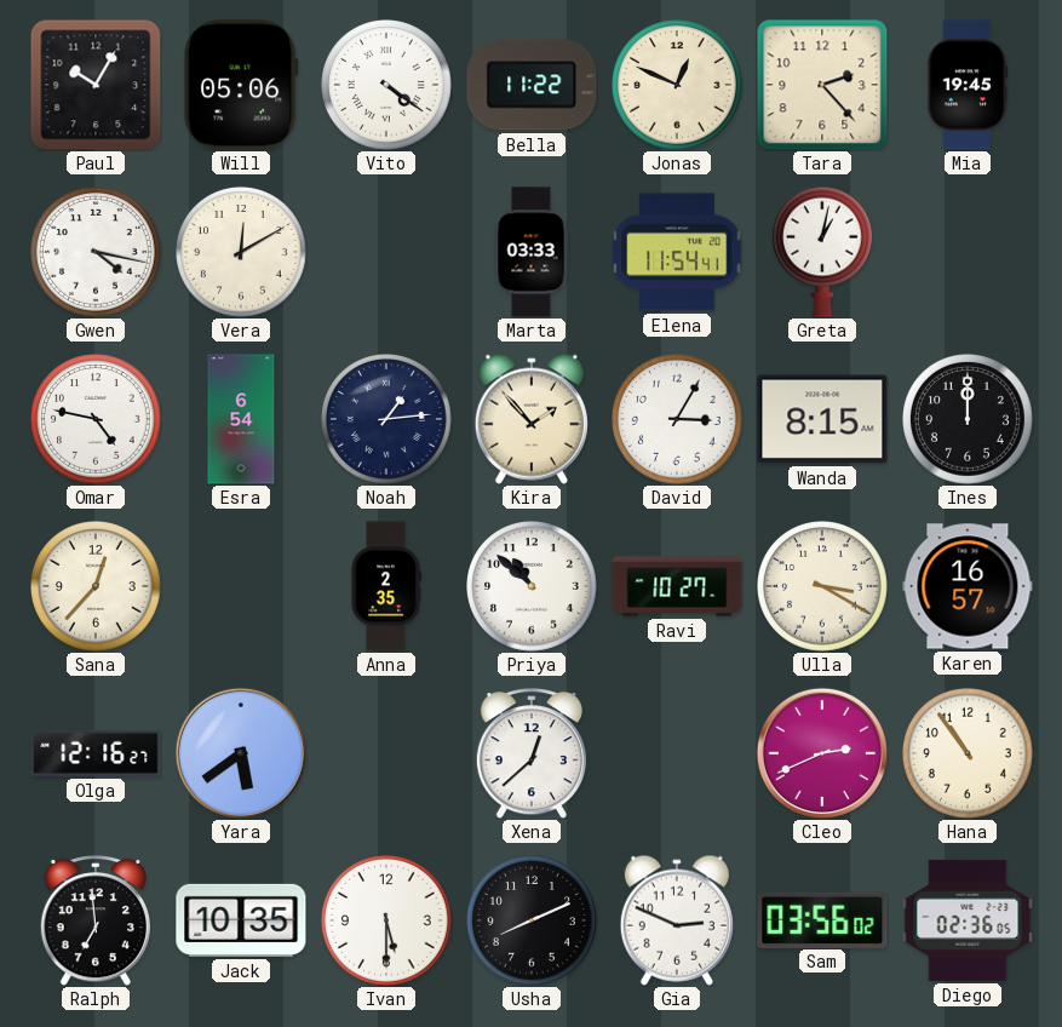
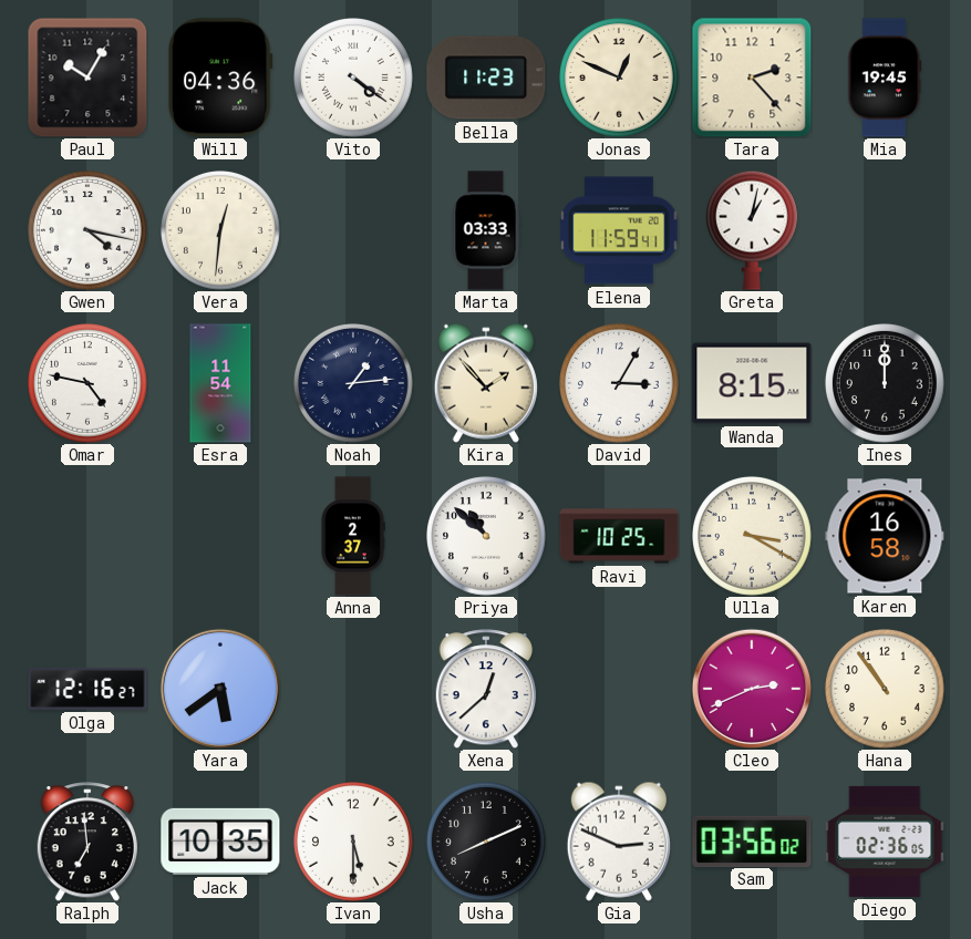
Will: 05:06 -> 04:36
Bella: 11:22 -> 11:23
Vera: 12:10 -> 12:31
Elena: 11:54 -> 11:59
Esra: 6:54 -> 11:54
Sana: 12:37 -> none
Anna: 2:35 -> 2:37
Ravi: 10:27 -> 10:25
Karen: 16:57 -> 16:58
